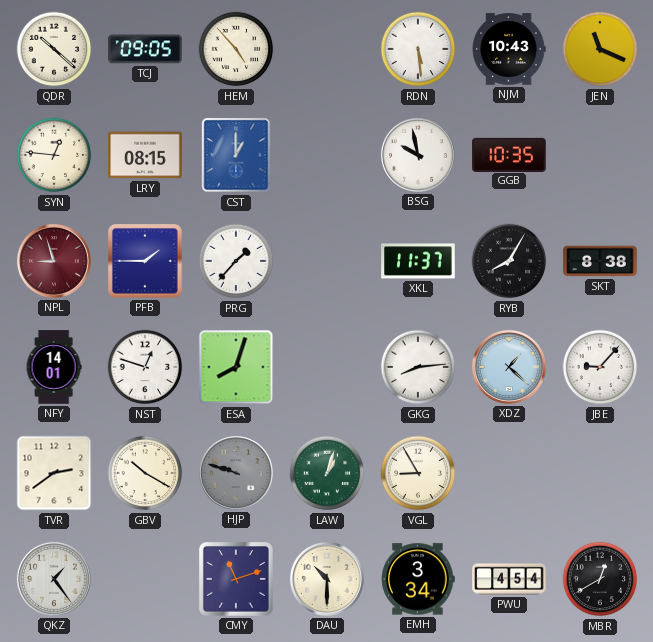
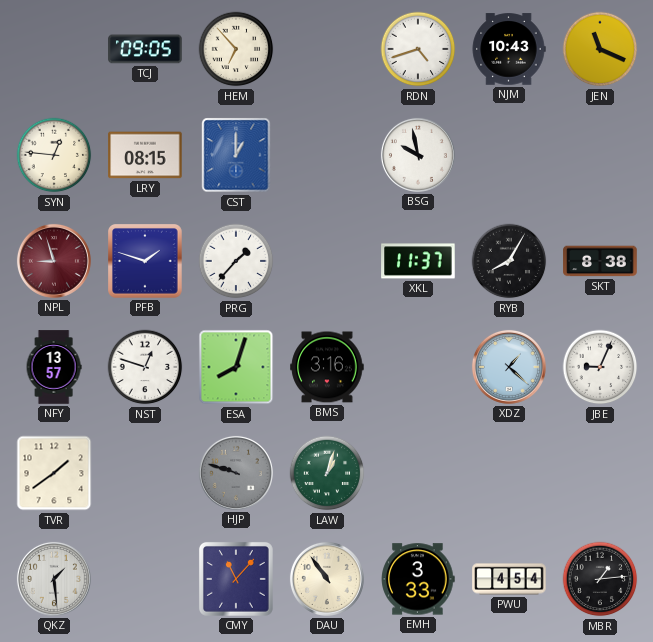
QDR: 10:22 -> none
HEM: 4:53 -> 6:53
RDN: 5:29 -> 4:42
GGB: 10:35 -> none
PFB: 1:45 -> 1:48
NFY: 14:01 -> 13:57
BMS: none -> 3:16
GKG: 8:14 -> none
JBE: 9:07 -> 9:04
TVR: 2:39 -> 1:39
GBV: 10:20 -> none
VGL: 8:55 -> none
QKZ: 1:24 -> 1:29
CMY: 11:12 -> 11:07
DAU: 10:30 -> 10:54
EMH: 3:34 -> 3:33
MBR: 12:40 -> 1:14
